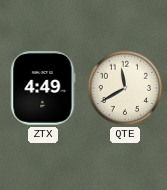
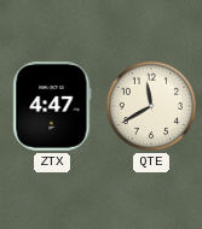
ZTX: 4:49 -> 4:47
